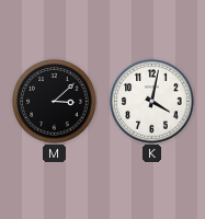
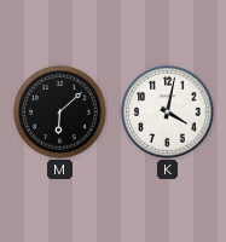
M: 3:08 -> 6:08
